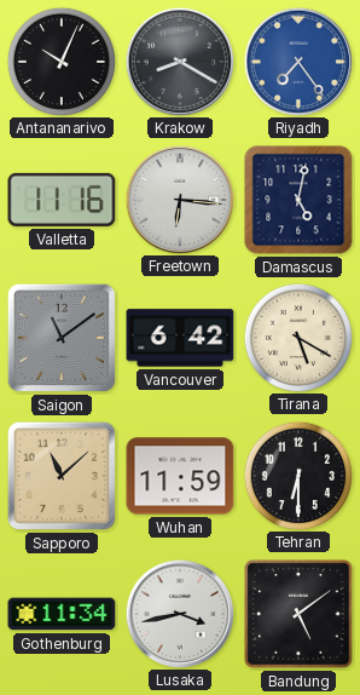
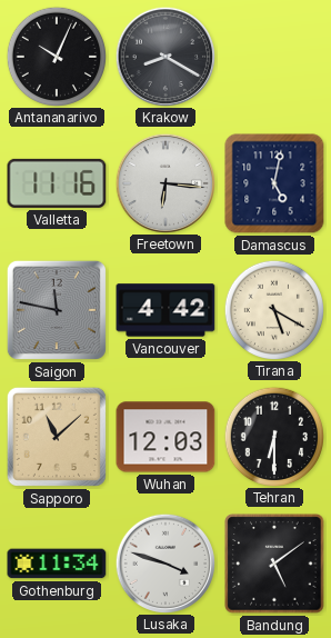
Riyadh: 7:24 -> none
Saigon: 11:09 -> 11:47
Vancouver: 6:42 -> 4:42
Wuhan: 11:59 -> 12:03
Lusaka: 3:43 -> 3:48
